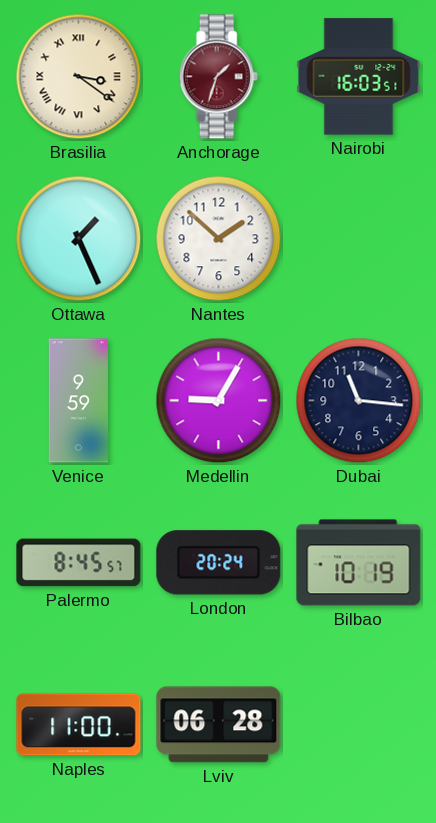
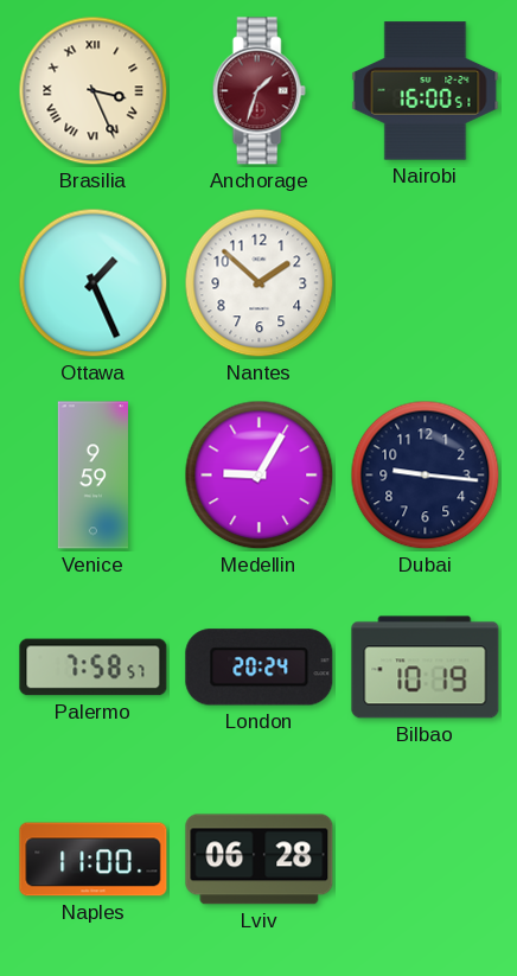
Brasilia: 3:21 -> 3:26
Nairobi: 16:03 -> 16:00
Dubai: 11:16 -> 9:16
Palermo: 8:45 -> 7:58
